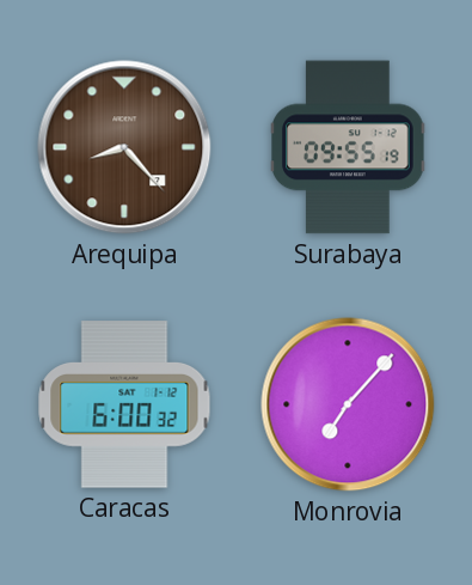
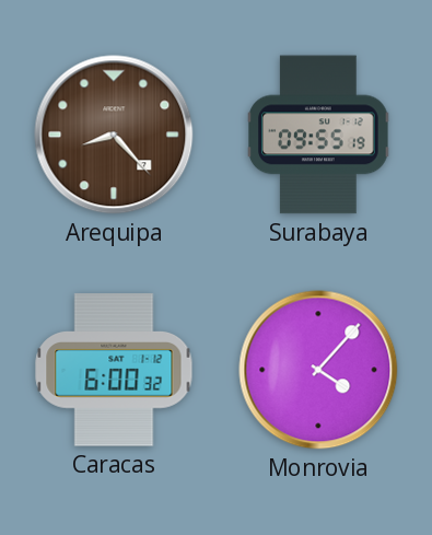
Monrovia: 7:07 -> 4:07
